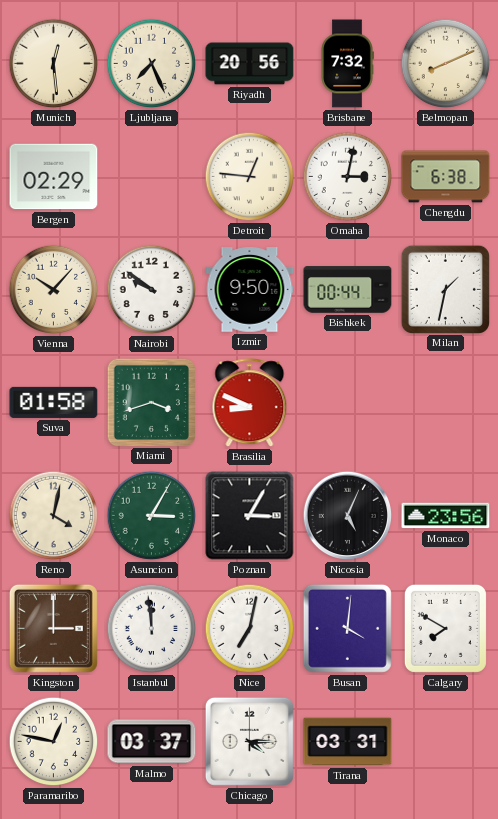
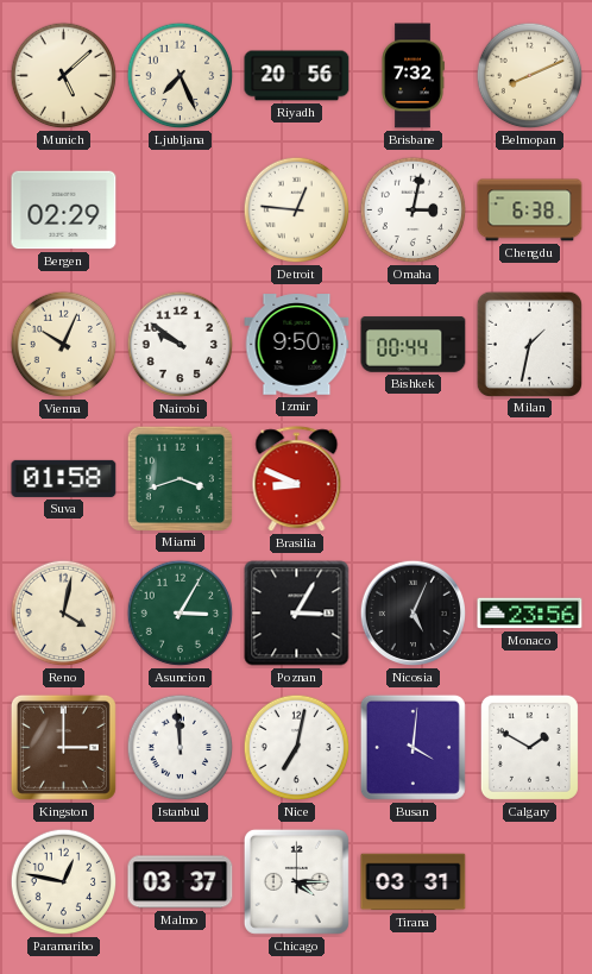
Munich: 12:29 -> 5:08
Vienna: 10:07 -> 10:04
Calgary: 7:50 -> 1:50
